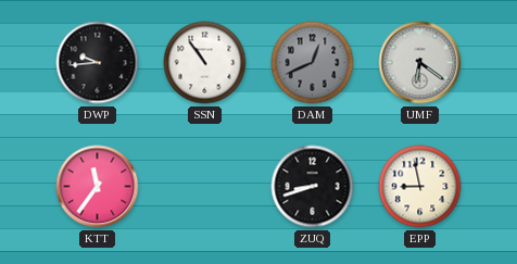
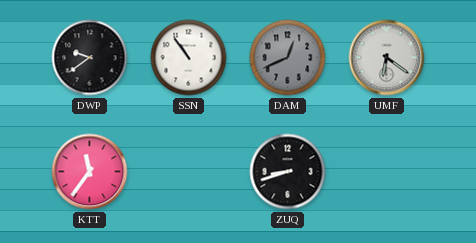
DWP: 9:44 -> 9:39
EPP: 8:58 -> none
